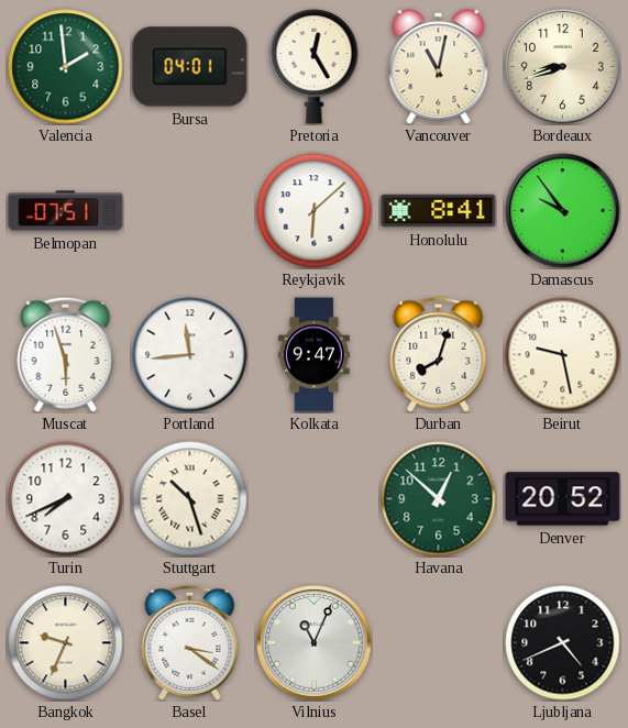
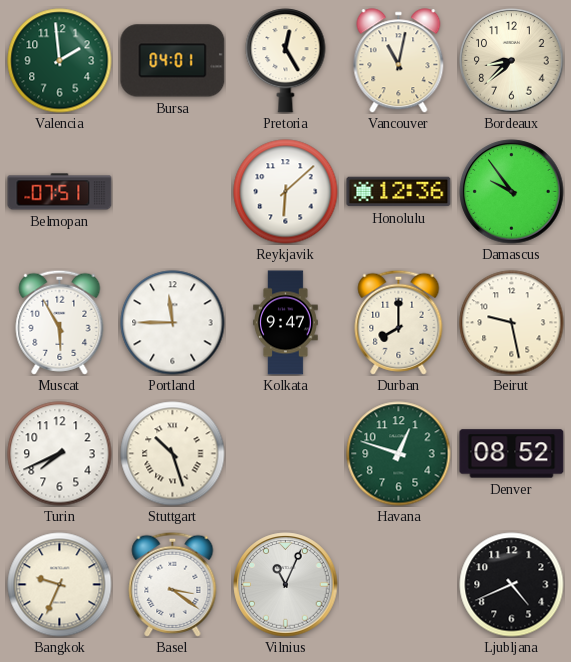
Bordeaux: 8:42 -> 8:38
Honolulu: 8:41 -> 12:36
Muscat: 5:57 -> 5:55
Portland: 11:44 -> 11:45
Durban: 8:03 -> 8:00
Havana: 12:52 -> 12:48
Denver: 20:52 -> 08:52
